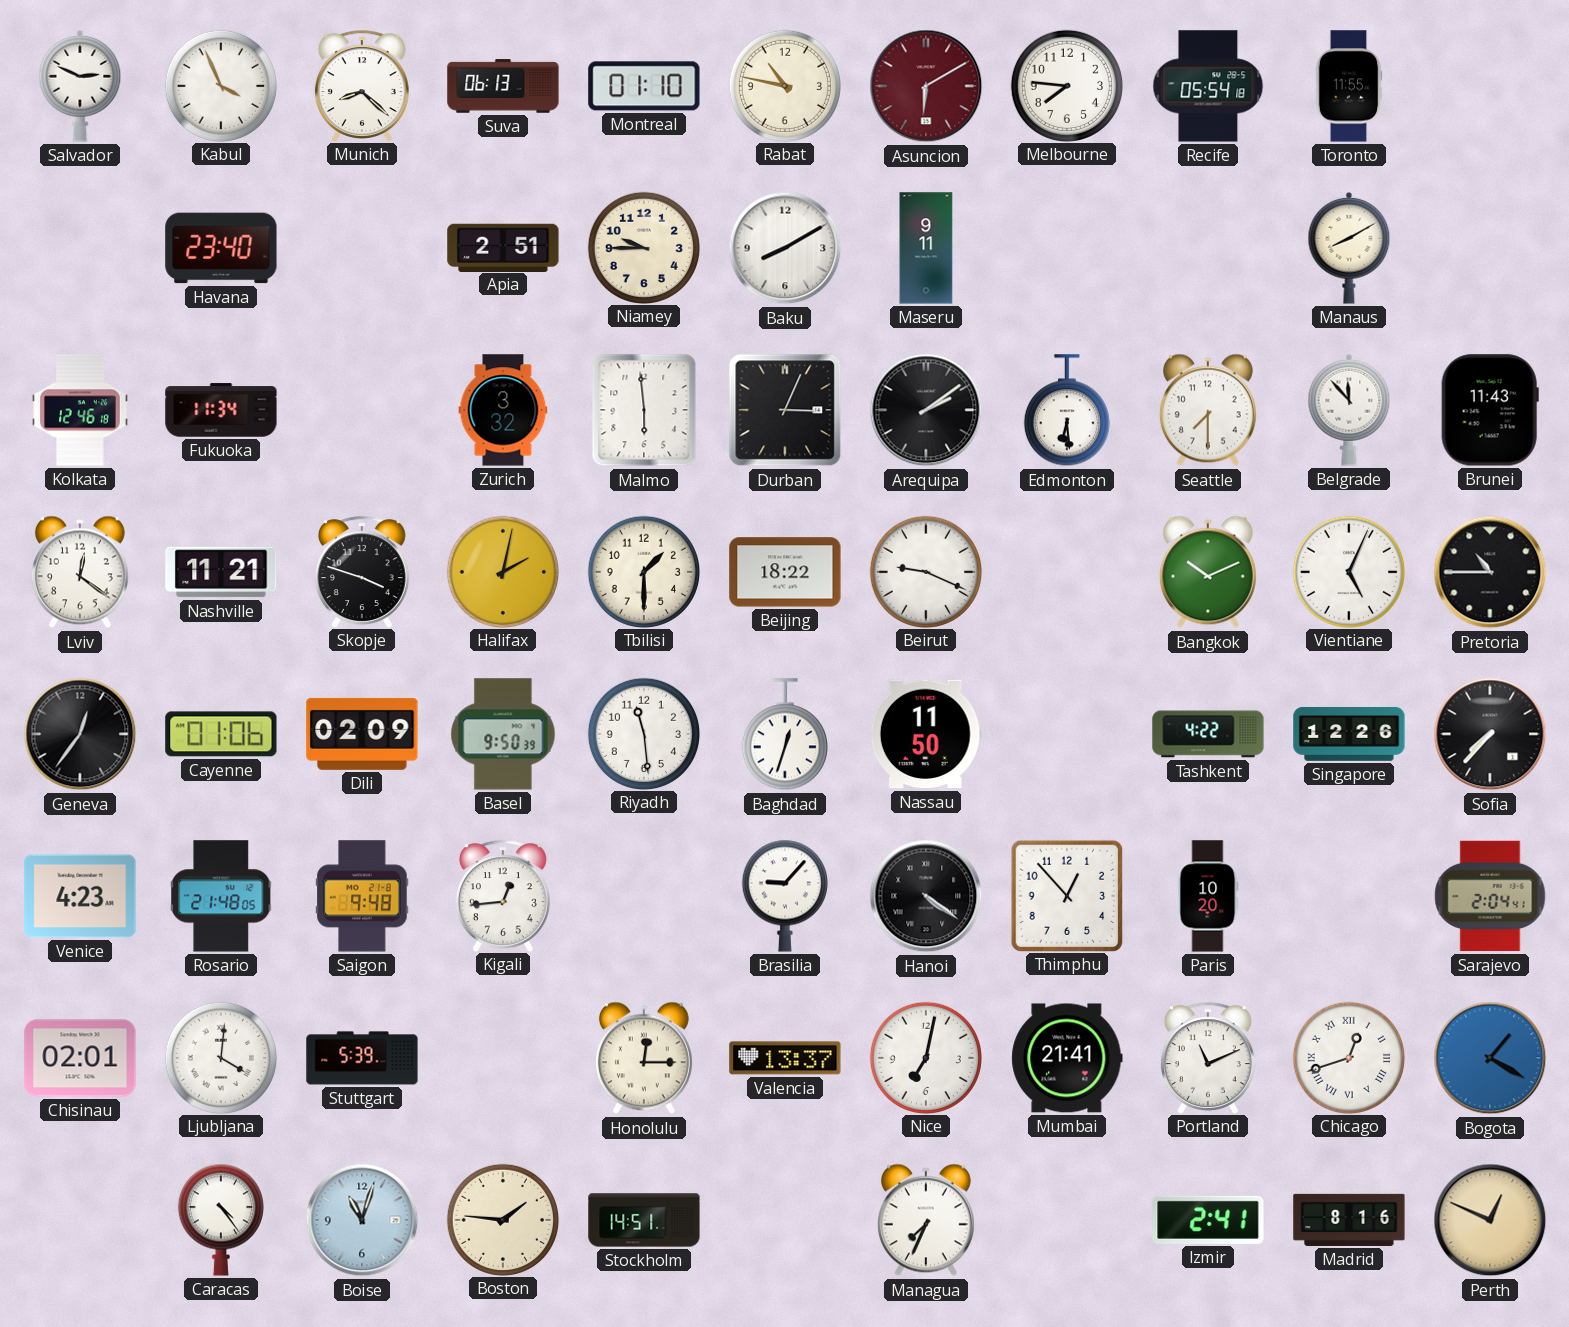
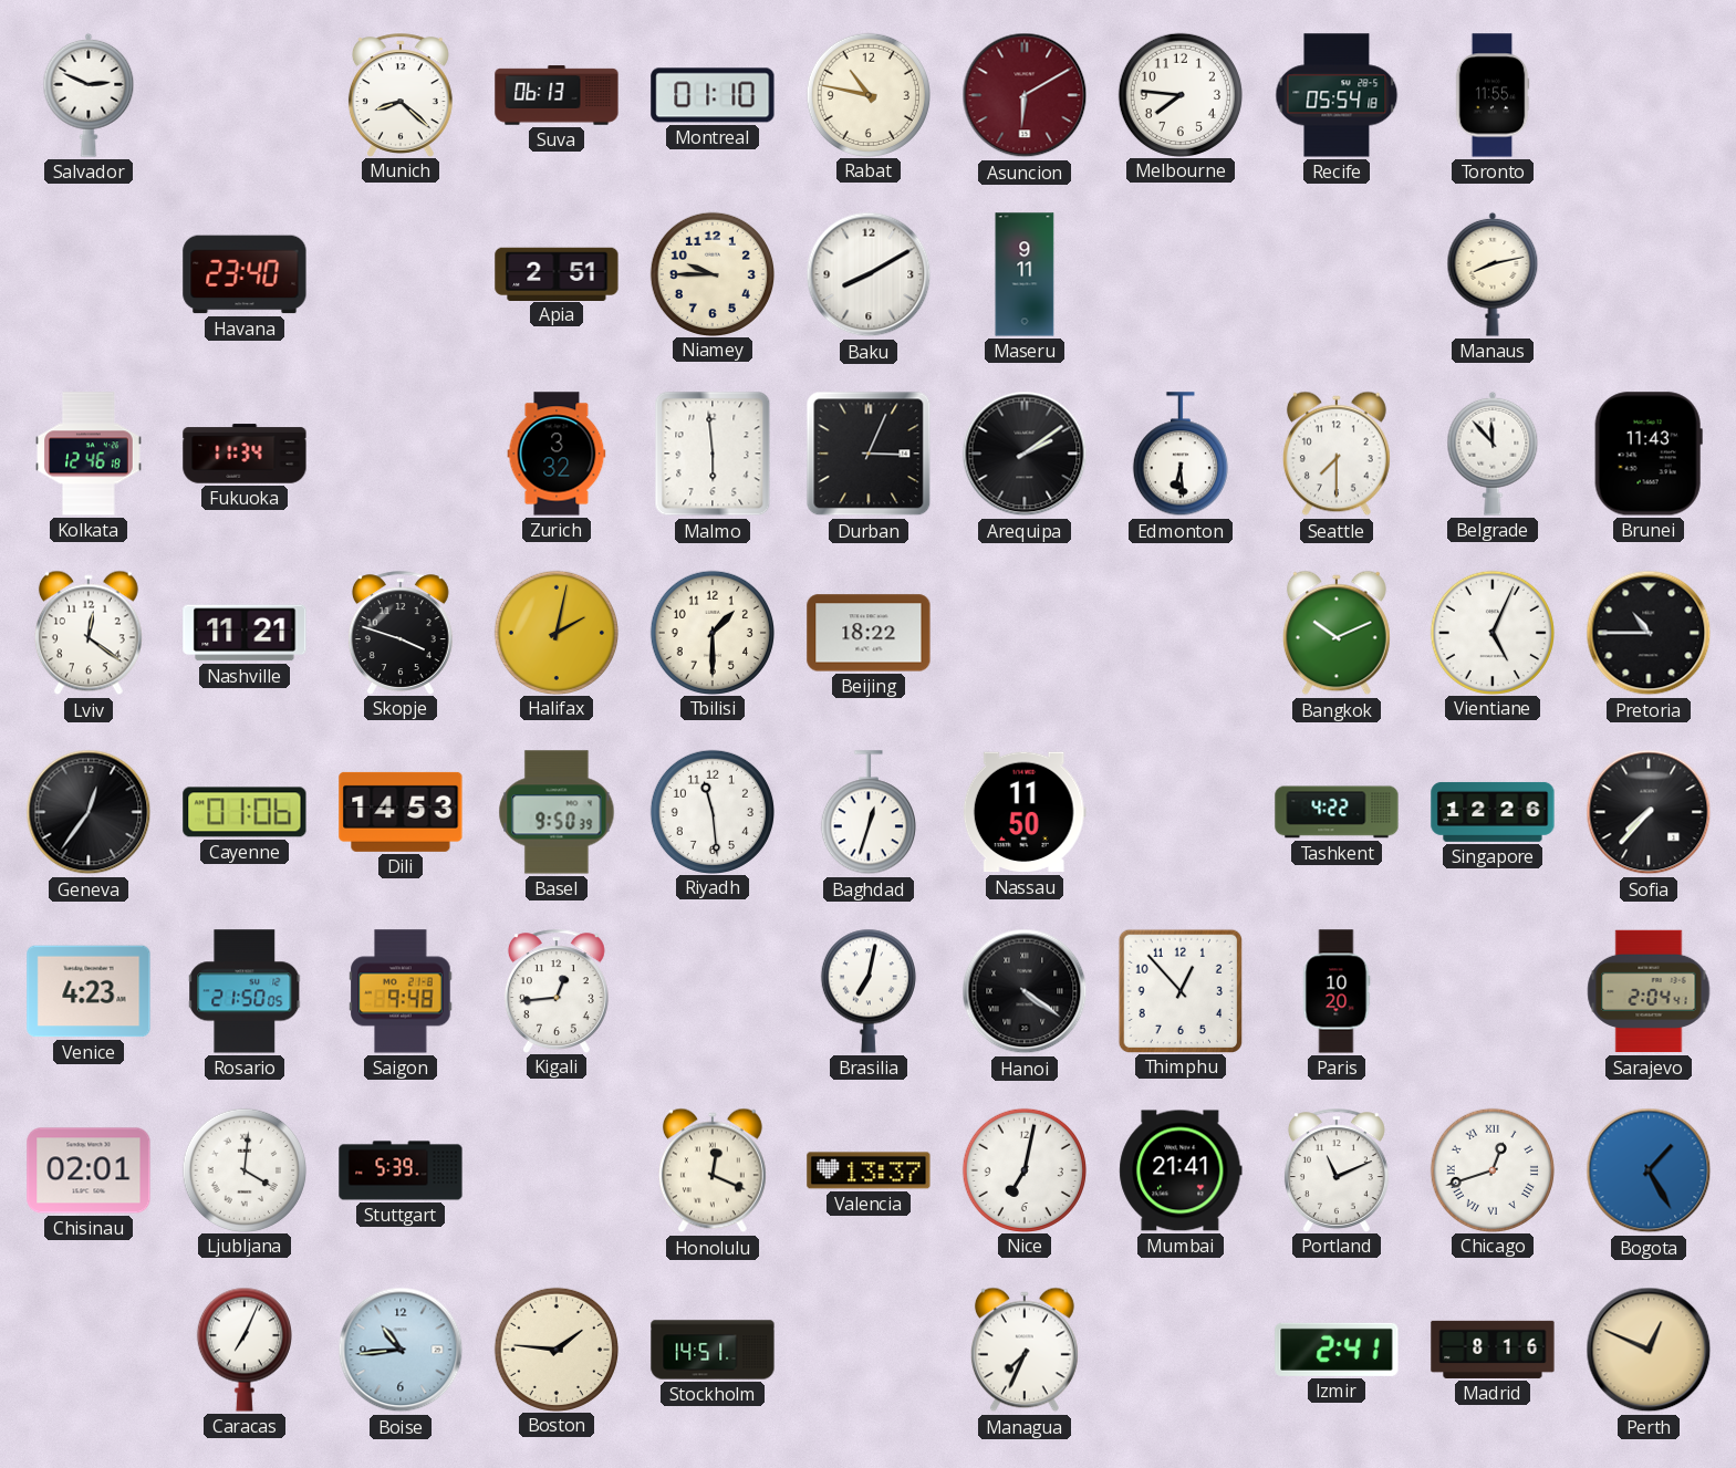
Kabul: 3:56 -> none
Manaus: 8:10 -> 8:13
Beirut: 9:19 -> none
Dili: 02:09 -> 14:53
Rosario: 21:48 -> 21:50
Brasilia: 9:07 -> 7:02
Honolulu: 12:15 -> 12:19
Bogota: 1:20 -> 1:25
Caracas: 4:24 -> 7:04
Boise: 11:03 -> 10:44
